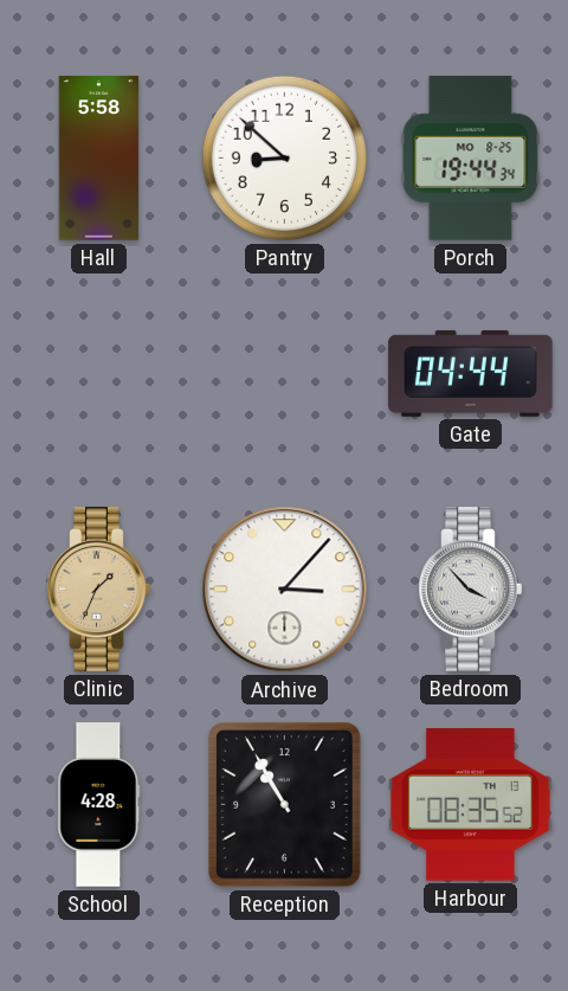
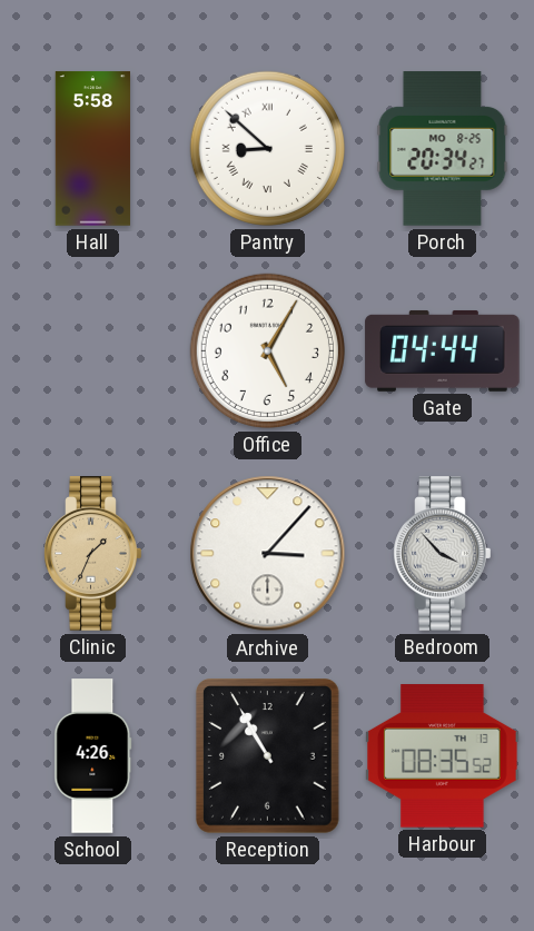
Pantry numerals: Arabic -> Roman
Porch: 19:44 -> 20:34
Office: none -> 5:05
School: 4:28 -> 4:26
